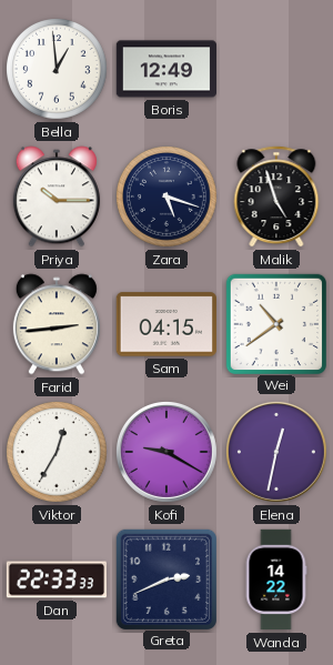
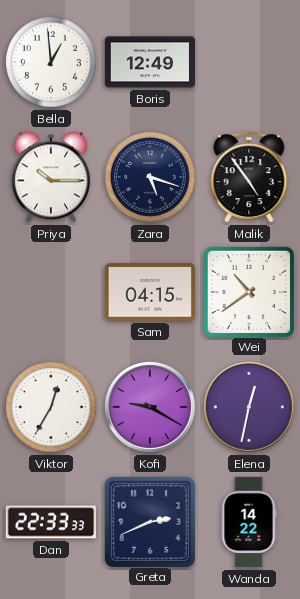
Malik: 4:57 -> 4:54
Farid: 2:44 -> none
